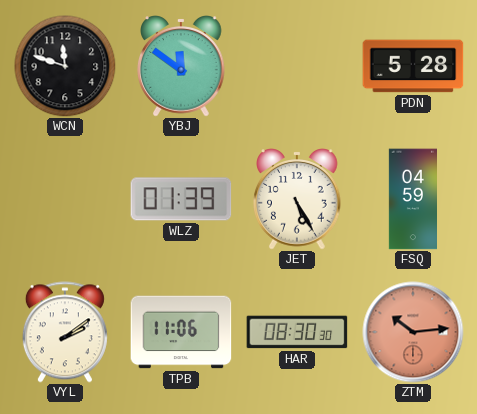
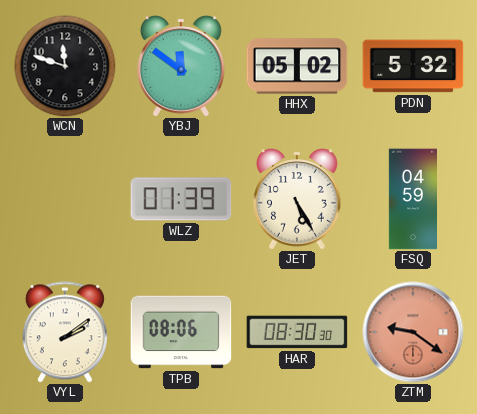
HHX: none -> 05:02
PDN: 5:28 -> 5:32
TPB: 11:06 -> 08:06
ZTM: 10:14 -> 9:21
